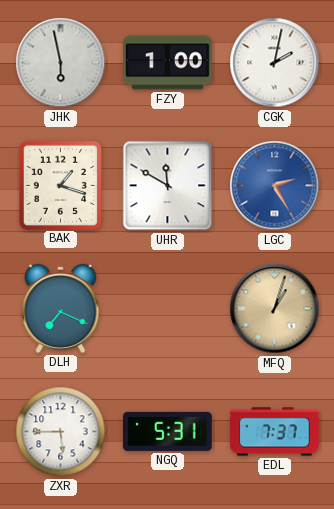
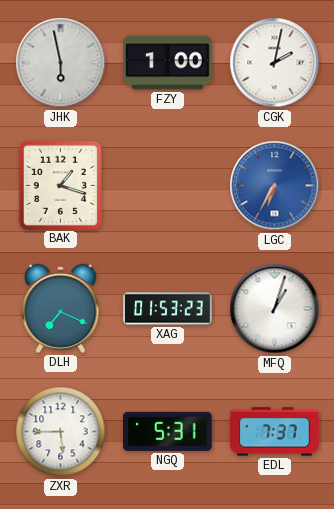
UHR: 11:50 -> none
LGC: 2:25 -> 6:35
XAG: none -> 01:53
MFQ dial: champagne -> white
